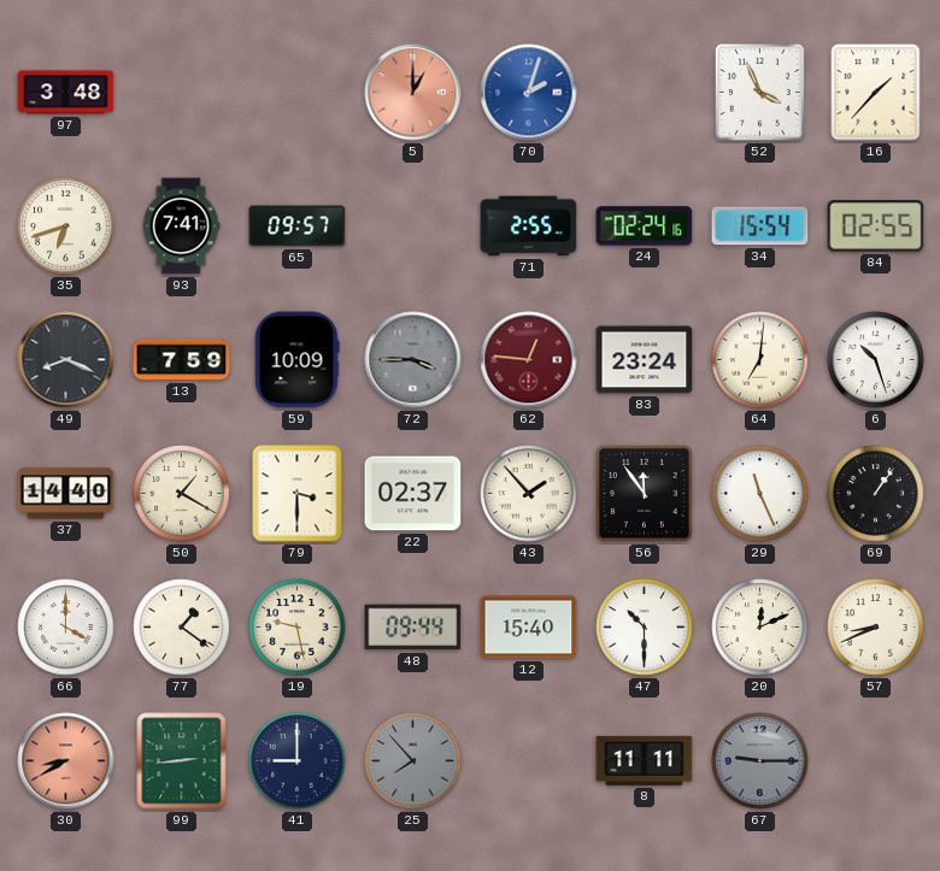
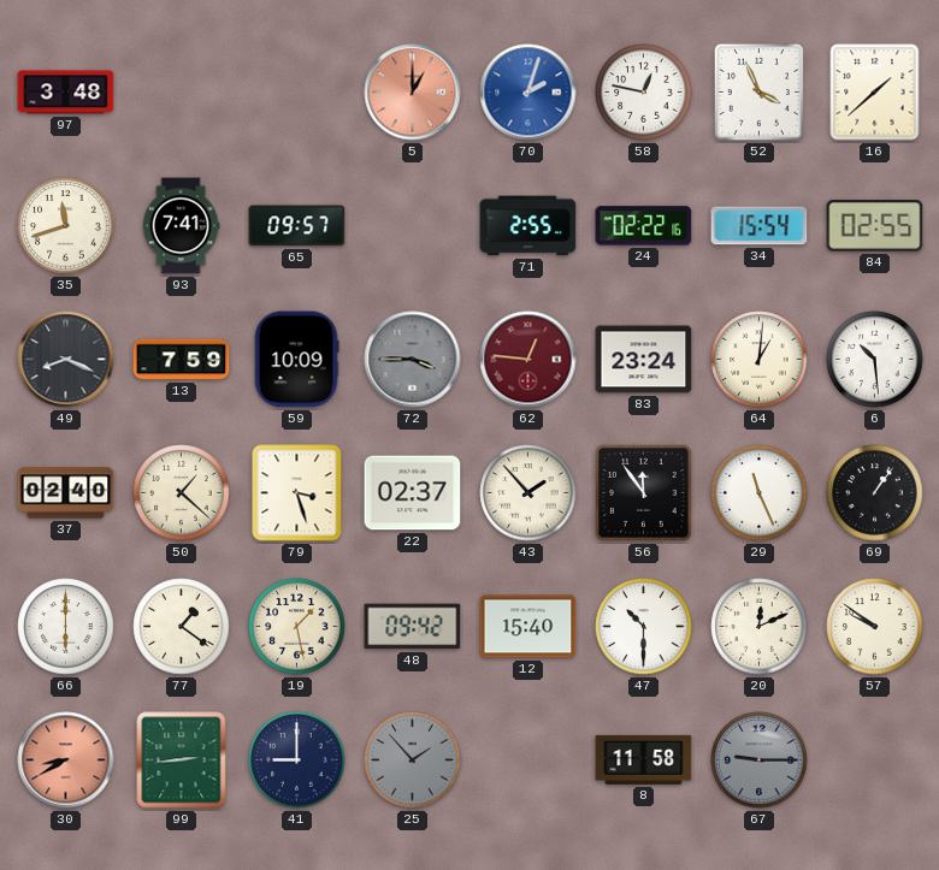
58: none -> 12:47
16: 1:37 -> 1:38
35: 6:42 -> 11:42
24: 02:24 -> 02:22
64: 7:01 -> 1:01
6: 10:27 -> 10:29
37: 14:40 -> 02:40
50: 1:20 -> 1:22
79: 3:30 -> 3:27
66: 4:00 -> 6:00
19: 9:28 -> 1:28
48: 09:44 -> 09:42
57: 8:41 -> 9:51
25: 7:53 -> 1:53
8: 11:11 -> 11:58
